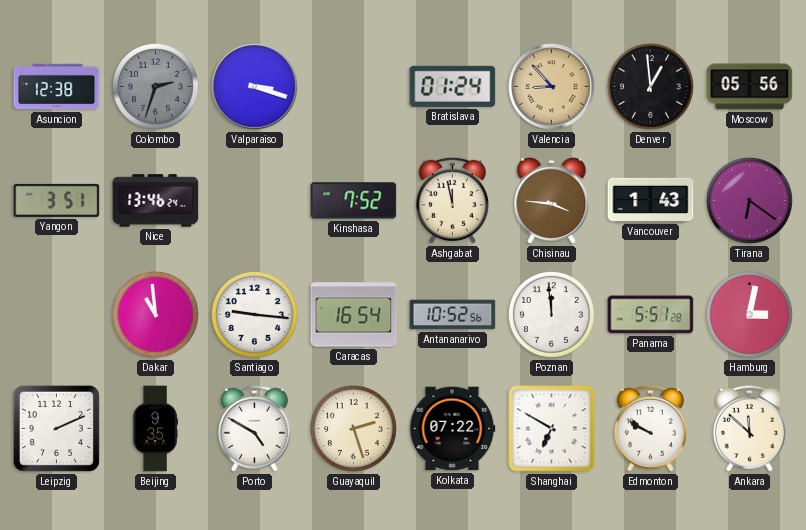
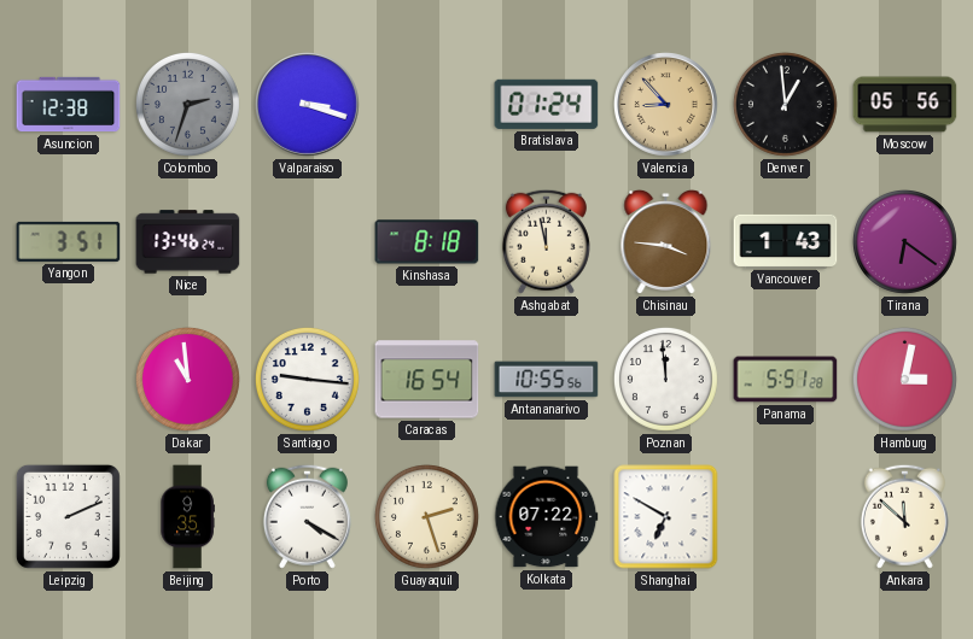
Kinshasa: 7:52 -> 8:18
Antananarivo: 10:52 -> 10:55
Porto: 4:50 -> 4:20
Edmonton: 9:50 -> none
